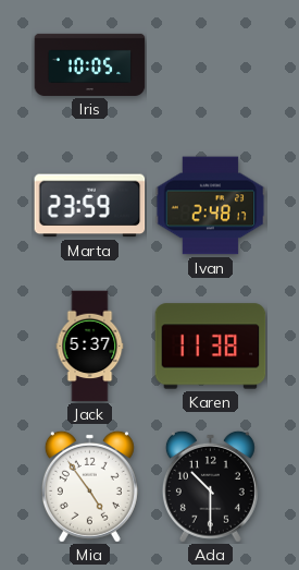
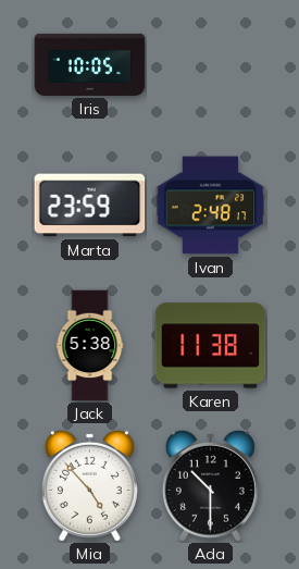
Jack: 5:37 -> 5:38
Mia: 4:54 -> 4:53
